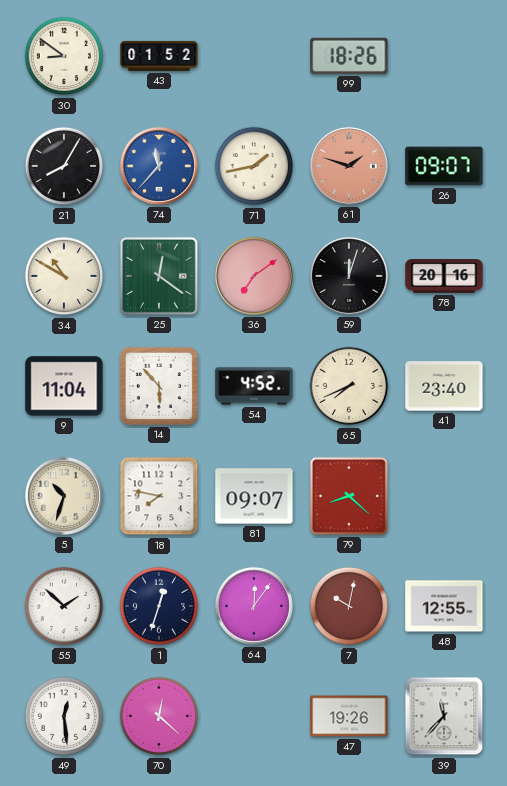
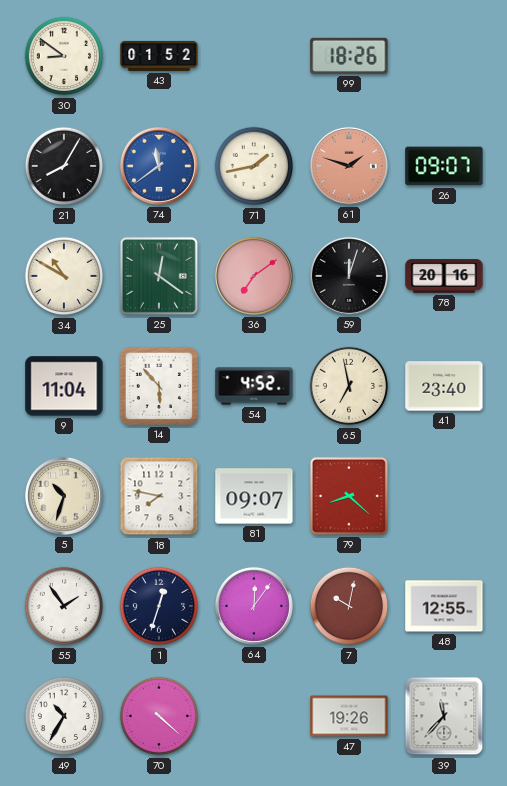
74: 11:37 -> 11:39
65: 7:41 -> 6:58
55: 1:52 -> 1:54
49: 12:29 -> 10:35
70: 12:22 -> 4:22
